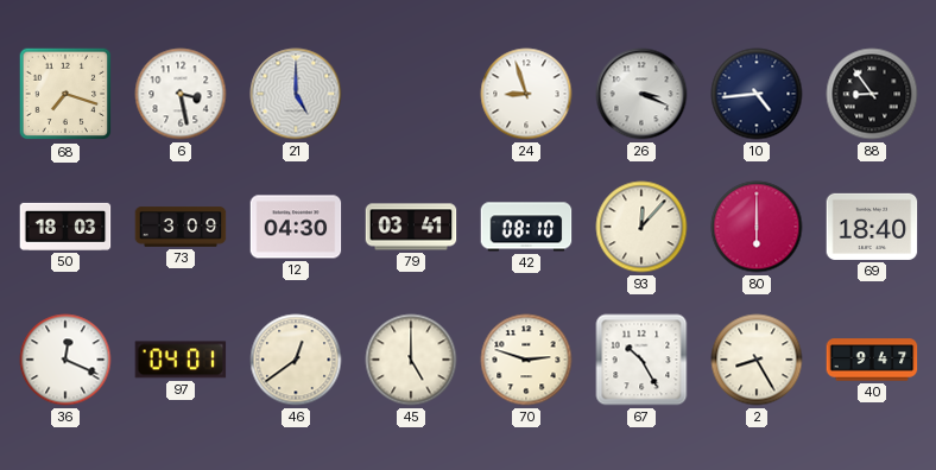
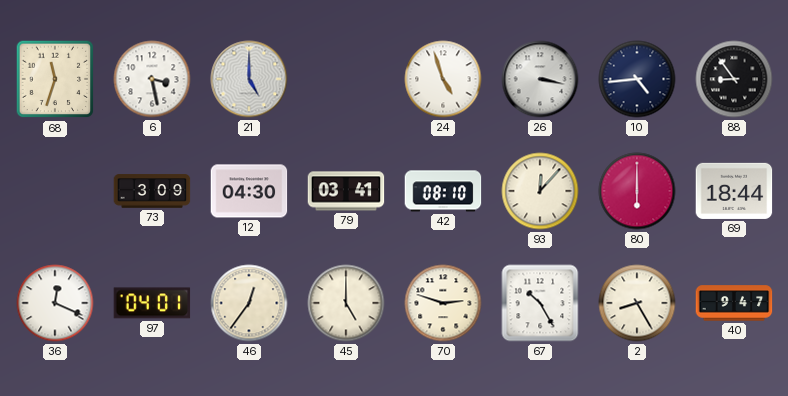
68: 7:18 -> 11:33
24: 8:57 -> 4:57
26: 3:19 -> 3:17
50: 18:03 -> none
69: 18:40 -> 18:44
46: 12:39 -> 12:36
